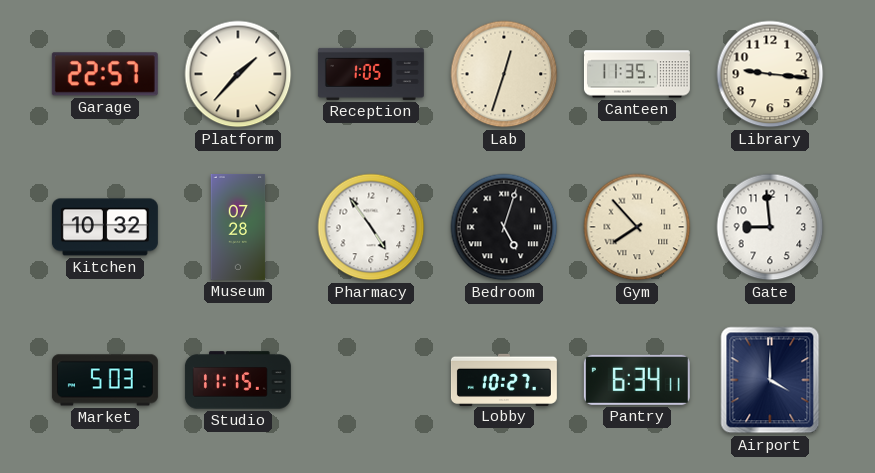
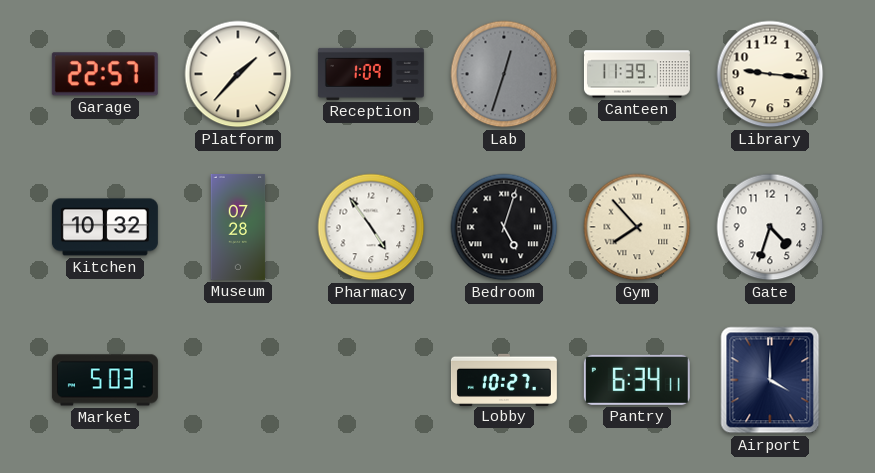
Reception: 1:05 -> 1:09
Lab dial: cream -> grey
Canteen: 11:35 -> 11:39
Gate: 8:59 -> 4:33
Studio: 11:15 -> none
